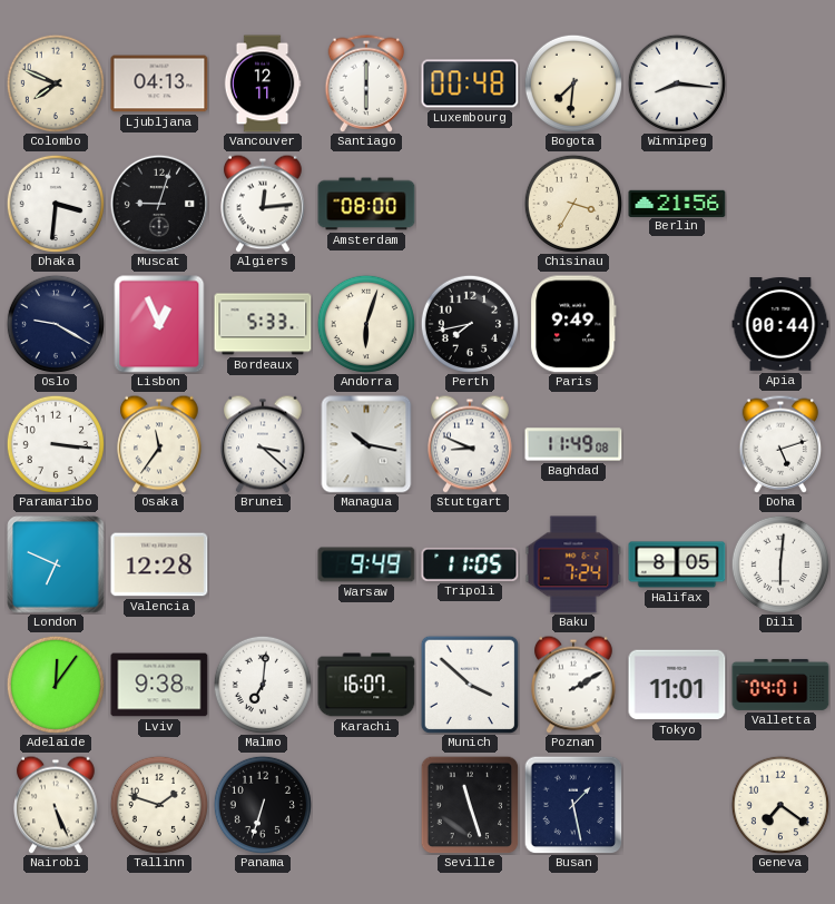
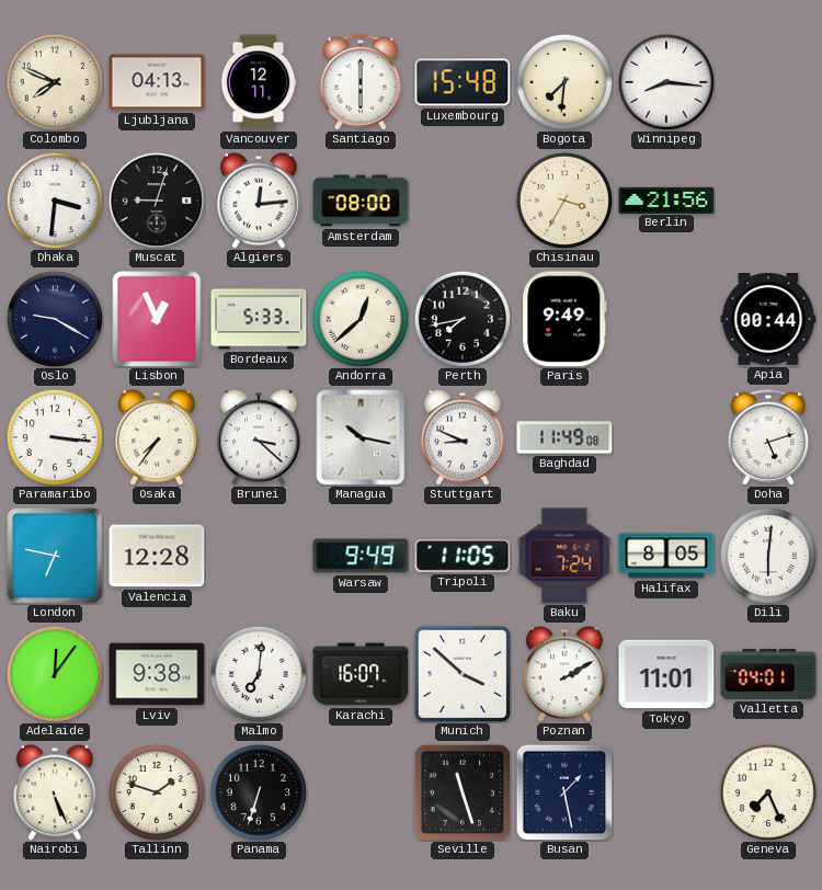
Luxembourg: 00:48 -> 15:48
Andorra: 6:03 -> 12:38
Osaka: 11:36 -> 7:36
London: 6:49 -> 6:47
Geneva: 7:21 -> 7:26
